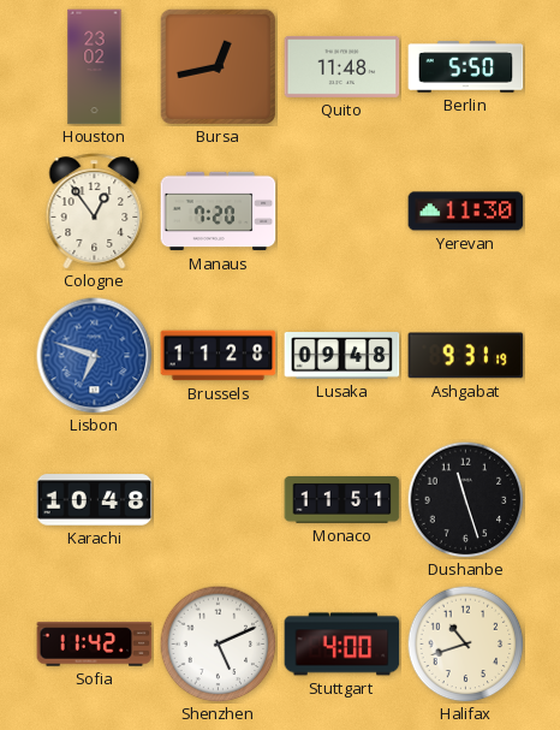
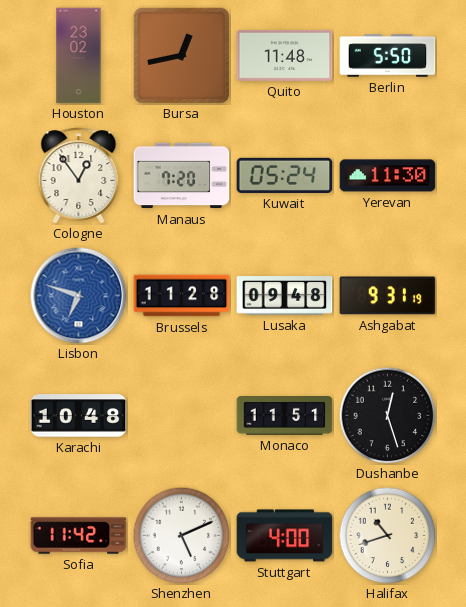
Kuwait: none -> 05:24
Dushanbe: 11:27 -> 12:27
